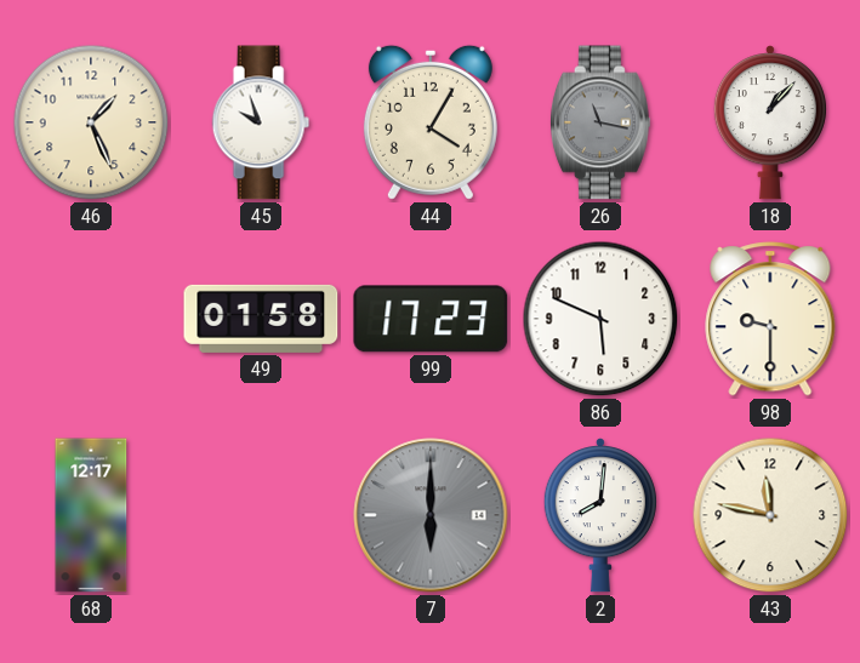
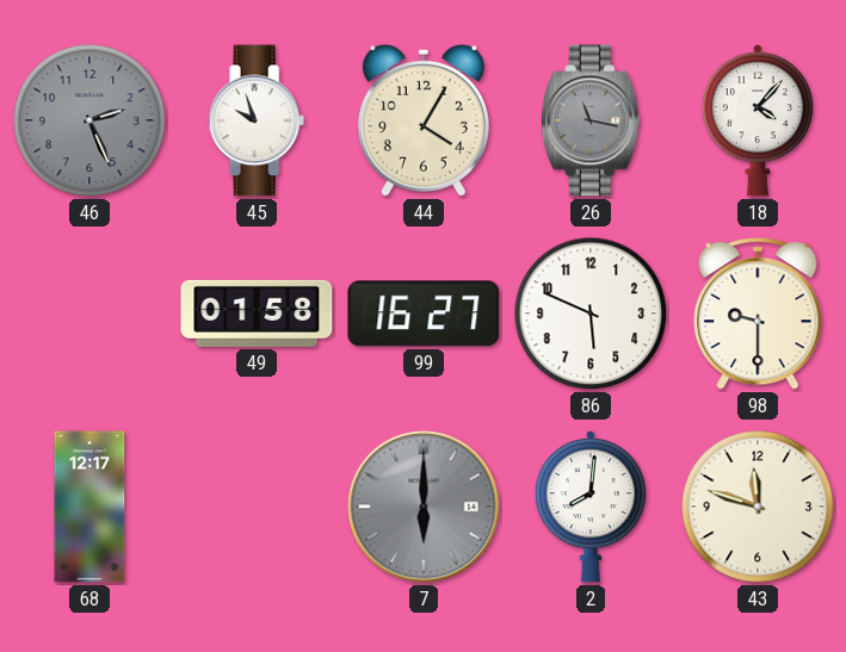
46: 1:26 -> 2:26
46 dial: cream -> grey
18: 1:07 -> 4:07
99: 17:23 -> 16:27
43: 11:47 -> 11:48
